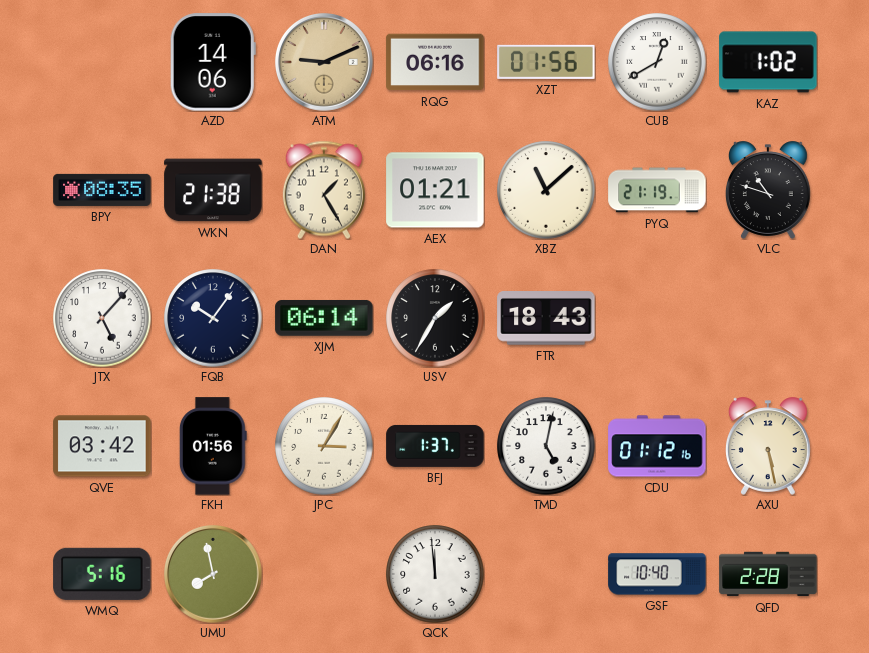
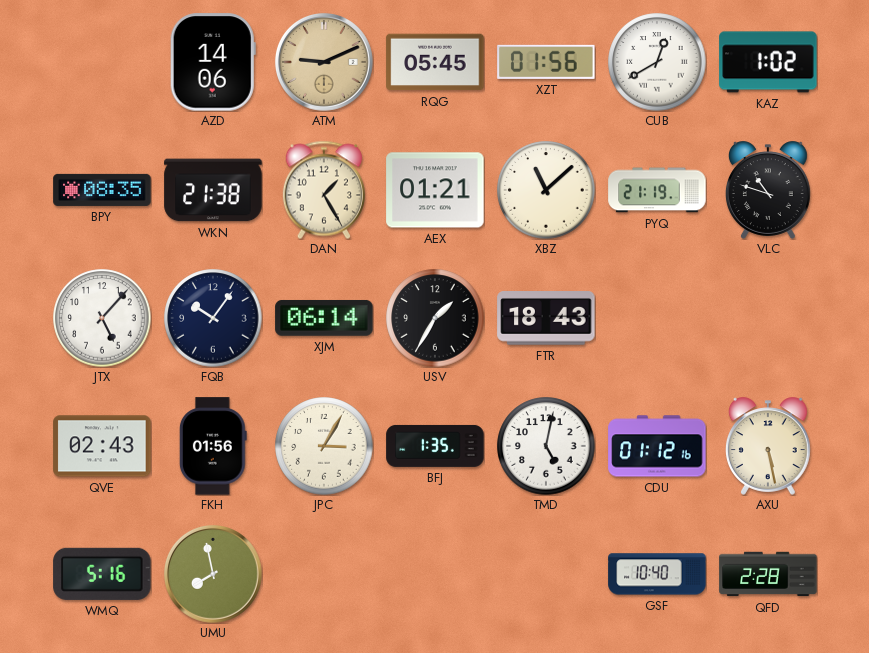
RQG: 06:16 -> 05:45
QVE: 03:42 -> 02:43
BFJ: 1:37 -> 1:35
QCK: 11:59 -> none
